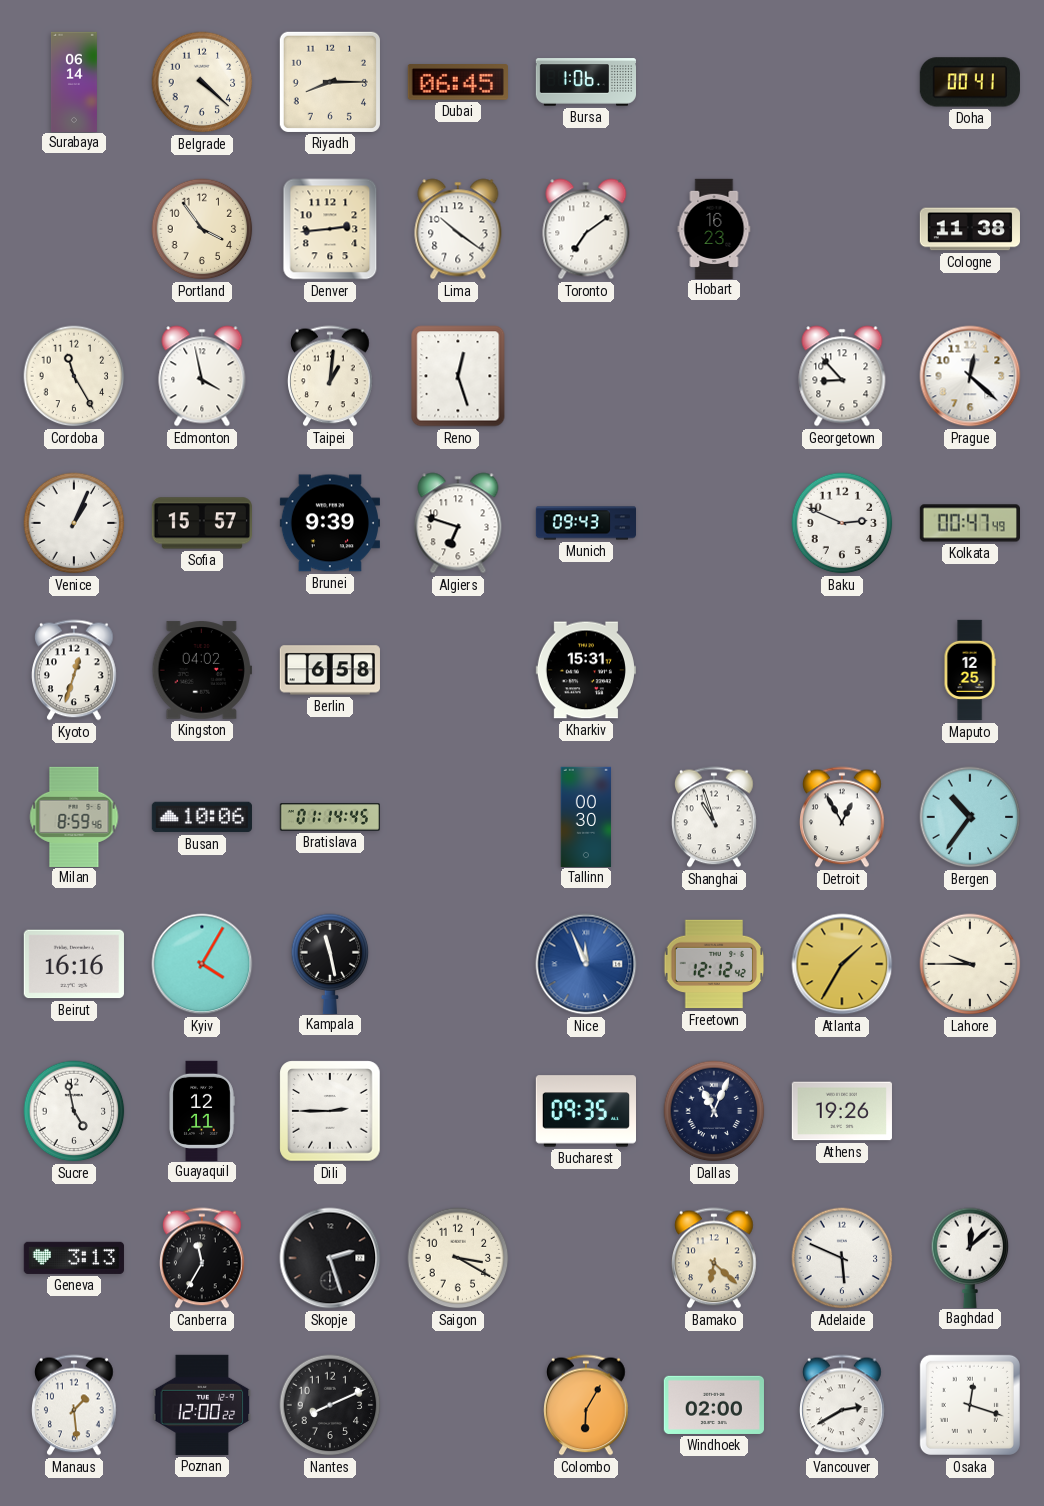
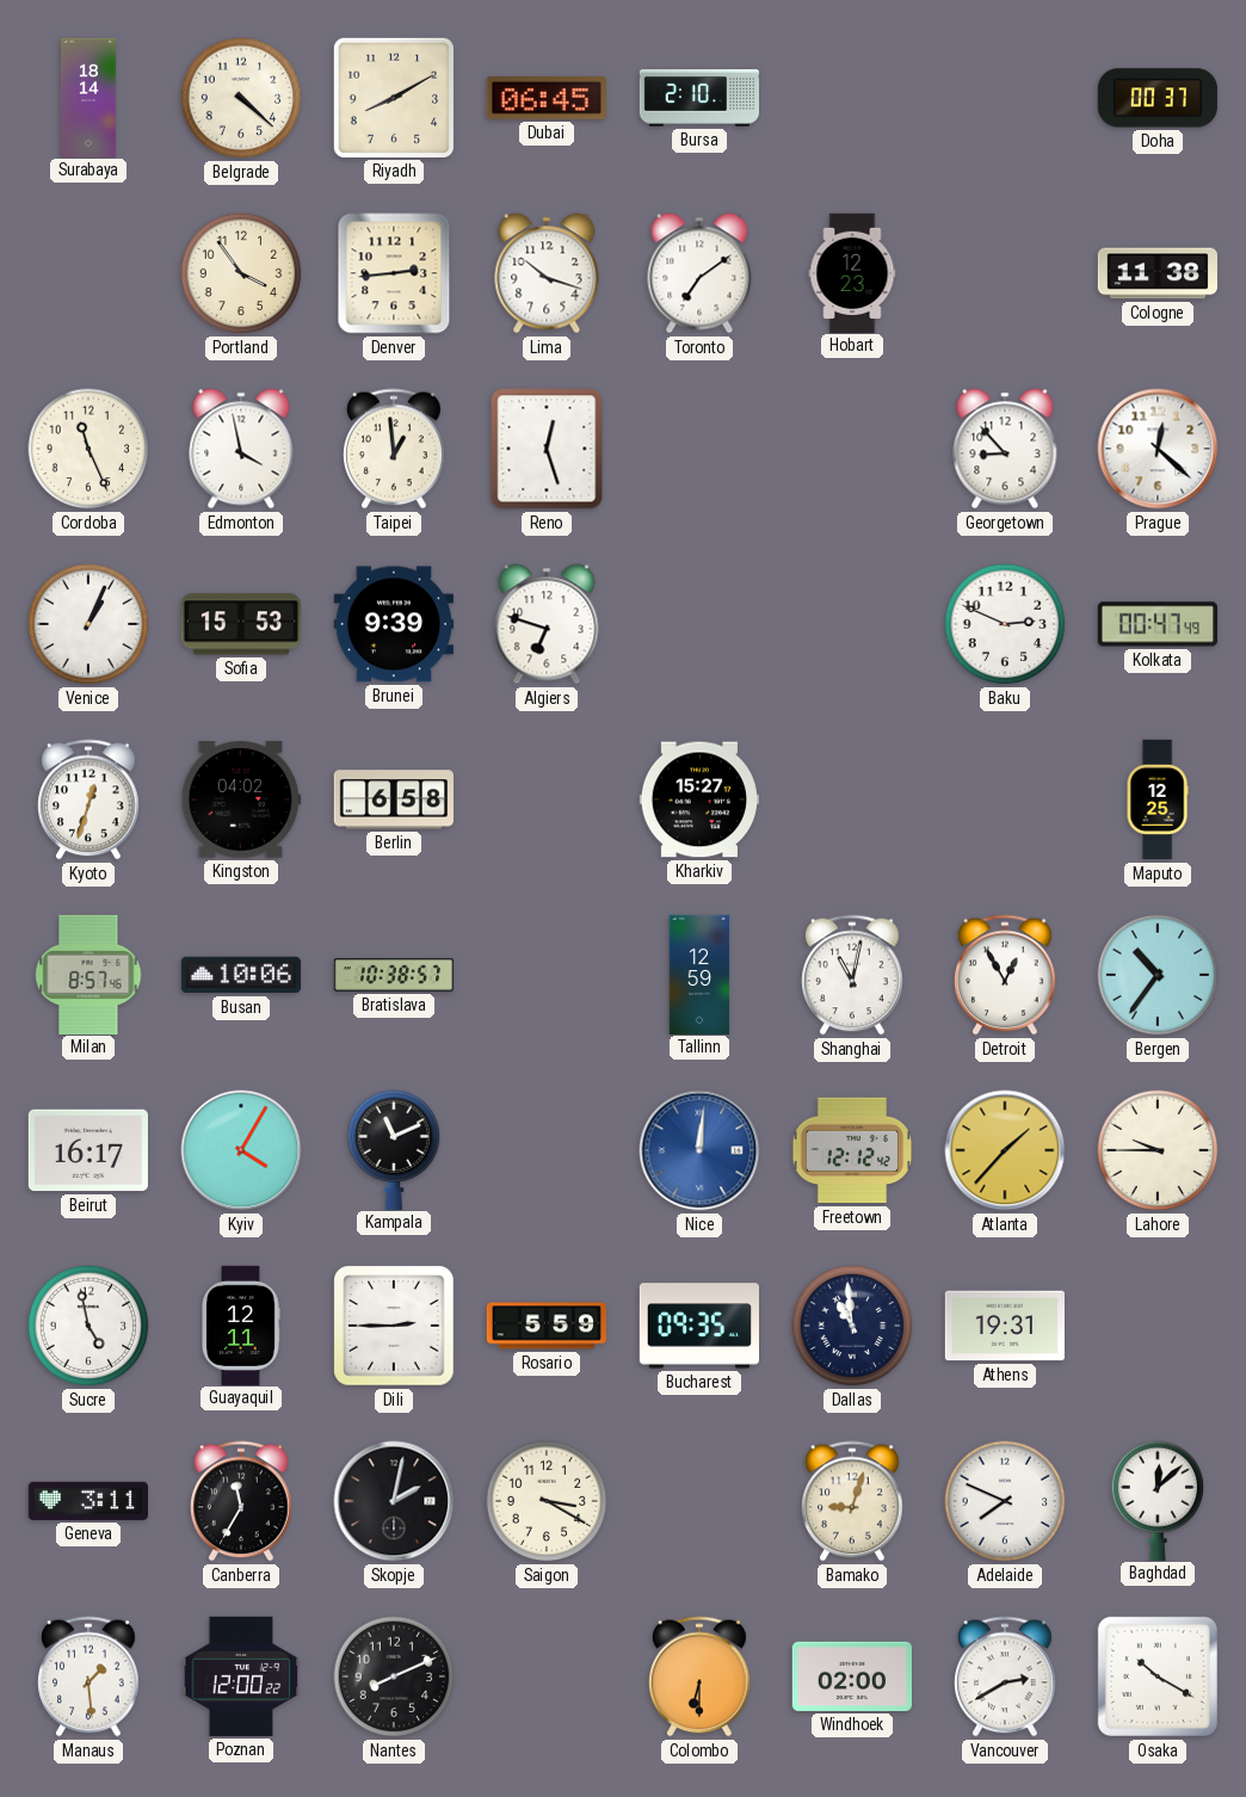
Surabaya: 06:14 -> 18:14
Riyadh: 8:15 -> 8:10
Bursa: 1:06 -> 2:10
Doha: 00:41 -> 00:37
Lima: 10:21 -> 10:18
Hobart: 16:23 -> 12:23
Cordoba: 11:25 -> 11:26
Taipei: 1:01 -> 12:59
Sofia: 15:57 -> 15:53
Munich: 09:43 -> none
Kharkiv: 15:31 -> 15:27
Milan: 8:59 -> 8:57
Bratislava: 01:14 -> 10:38
Tallinn: 00:30 -> 12:59
Shanghai: 10:57 -> 11:02
Beirut: 16:16 -> 16:17
Kampala: 11:28 -> 11:11
Nice: 11:56 -> 12:01
Atlanta: 1:35 -> 1:37
Rosario: none -> 5:59
Dallas: 11:04 -> 10:59
Athens: 19:26 -> 19:31
Geneva: 3:13 -> 3:11
Skopje: 2:27 -> 2:02
Bamako: 6:22 -> 9:03
Adelaide: 5:49 -> 7:49
Colombo: 6:05 -> 6:30
Osaka: 12:18 -> 10:20
